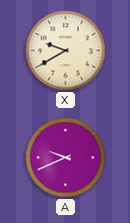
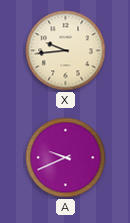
X: 9:40 -> 9:44
